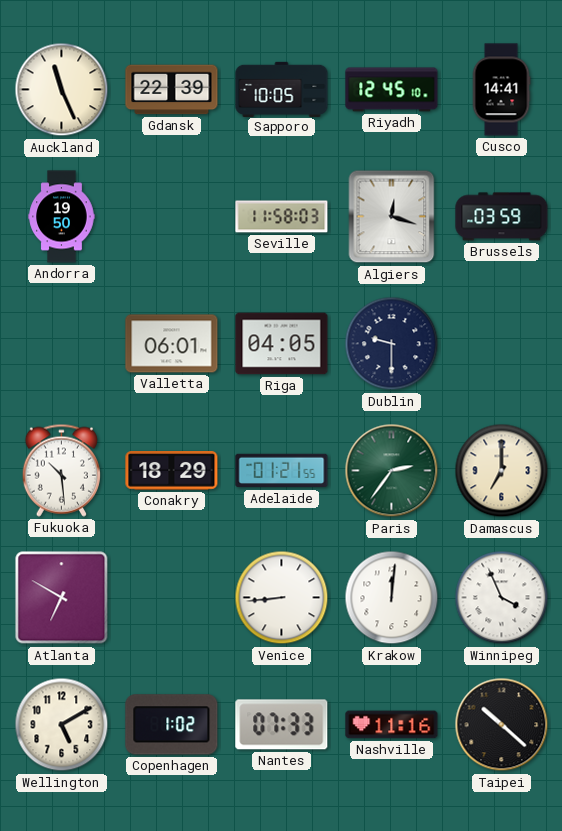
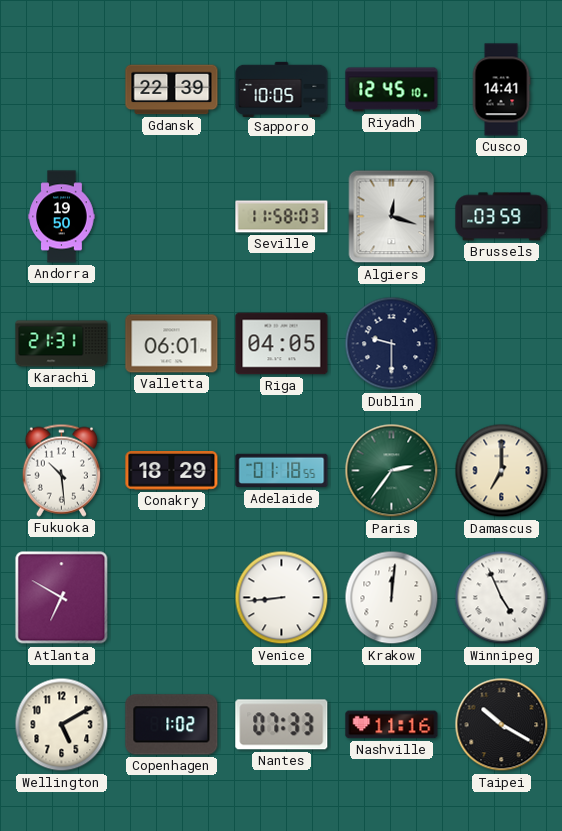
Auckland: 11:26 -> none
Karachi: none -> 21:31
Adelaide: 01:21 -> 01:18
Winnipeg: 3:56 -> 4:56
Taipei: 10:22 -> 10:20
